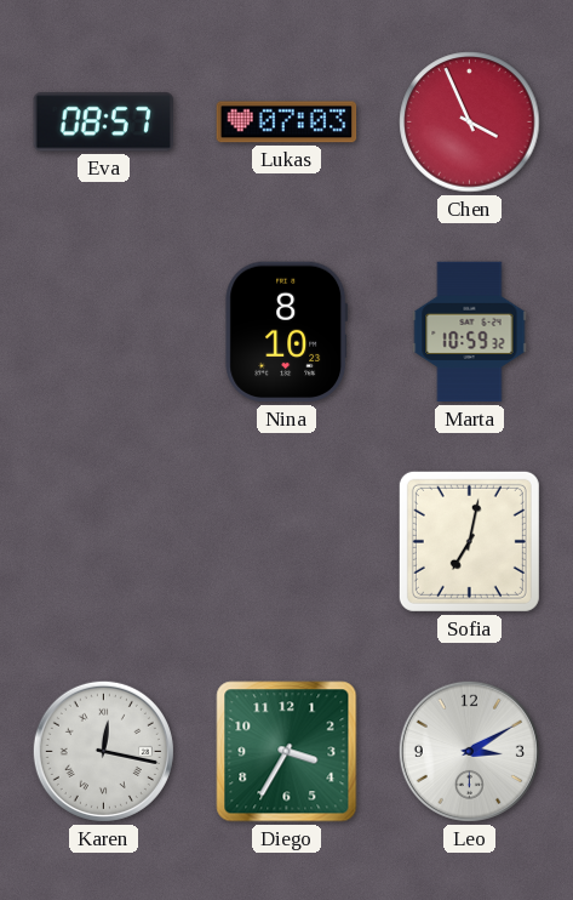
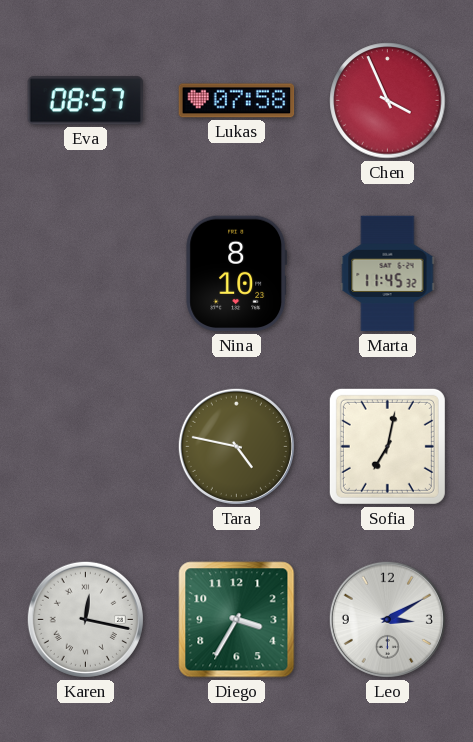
Lukas: 07:03 -> 07:58
Marta: 10:59 -> 11:45
Tara: none -> 4:47
